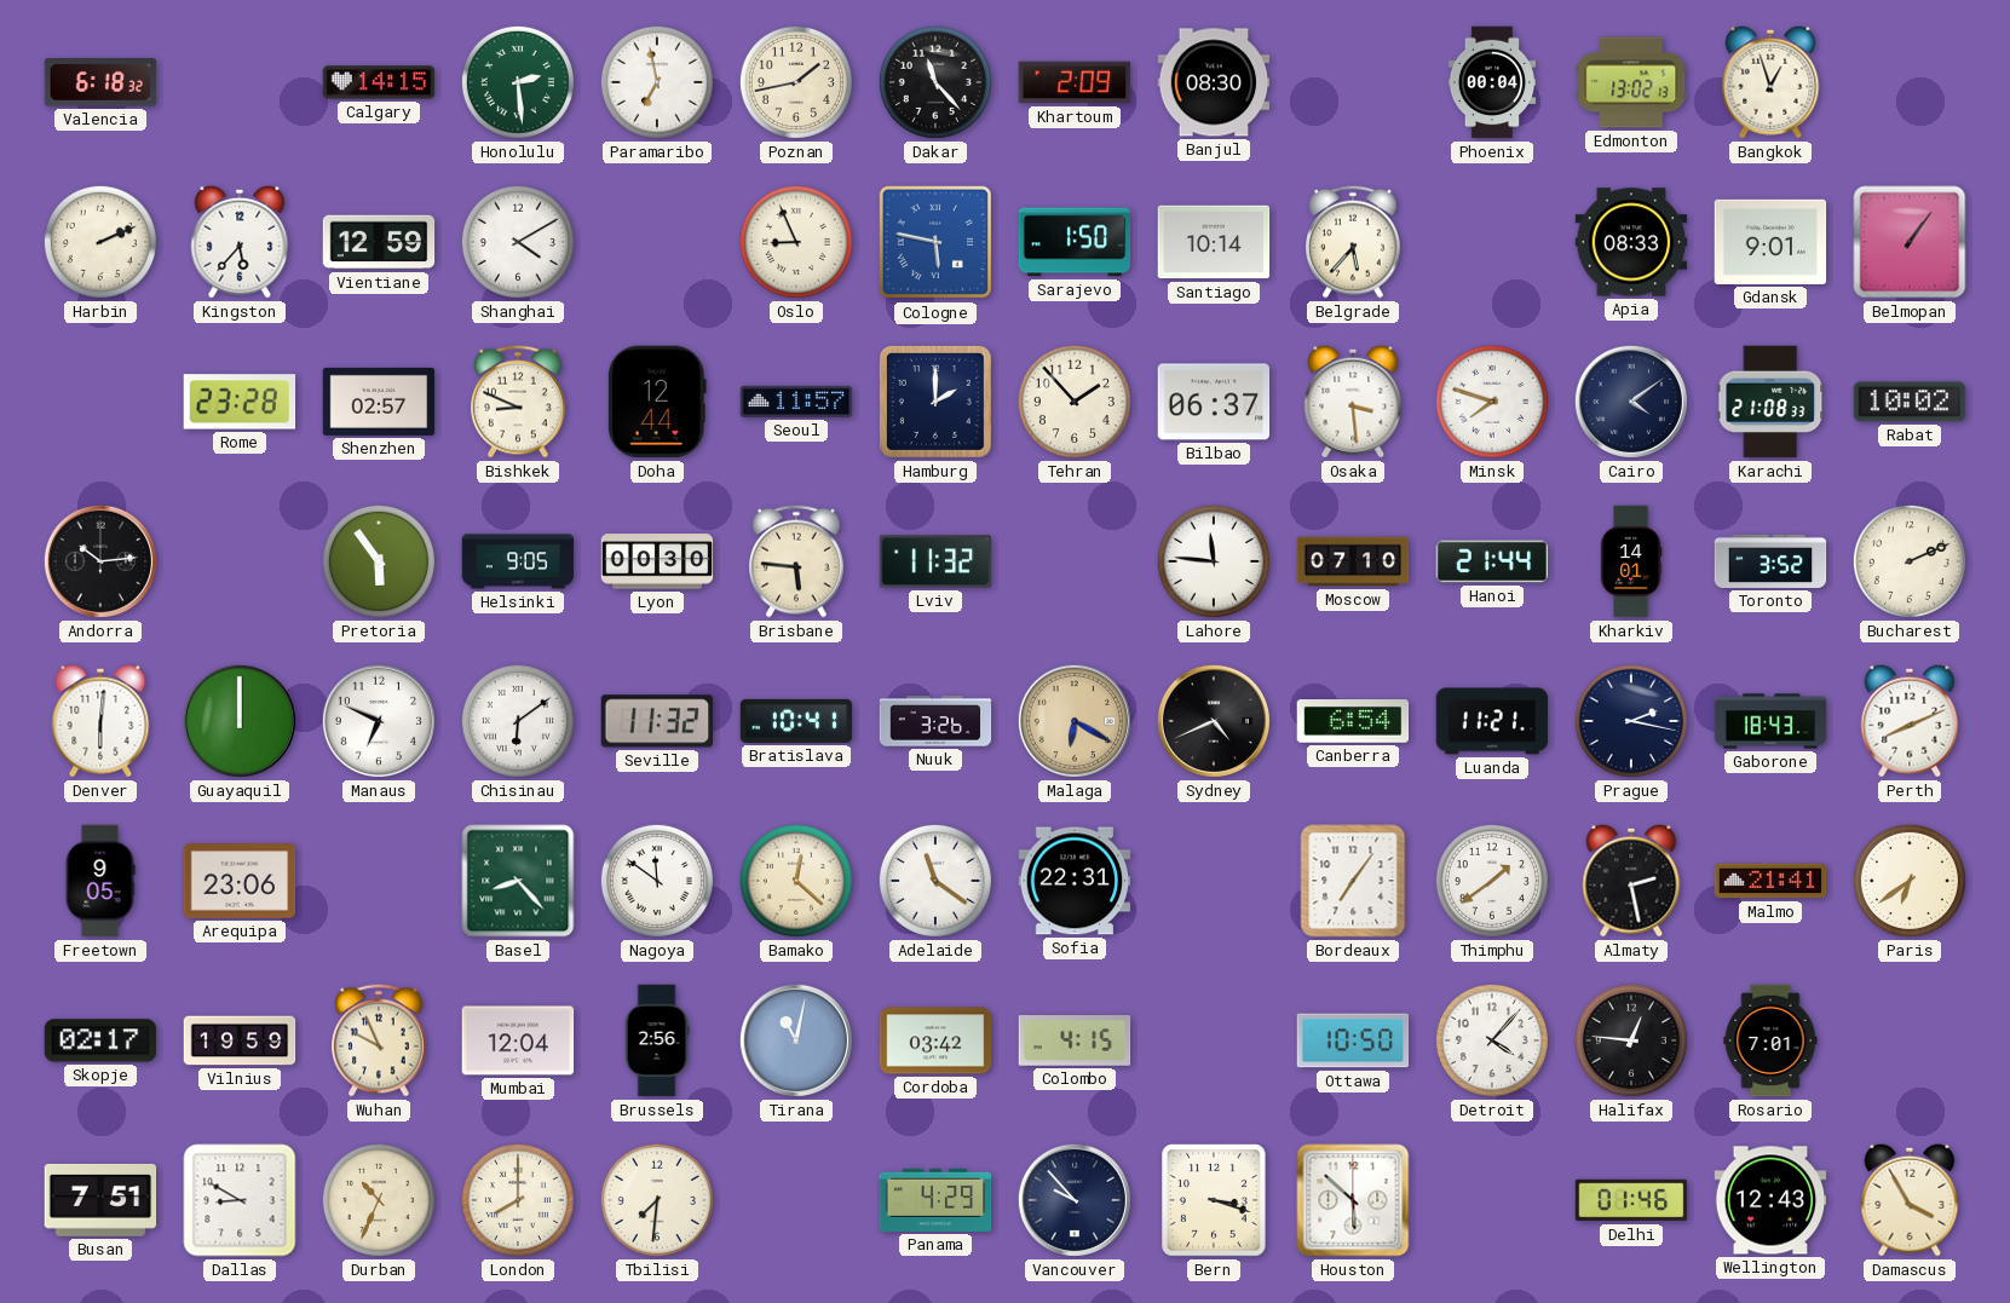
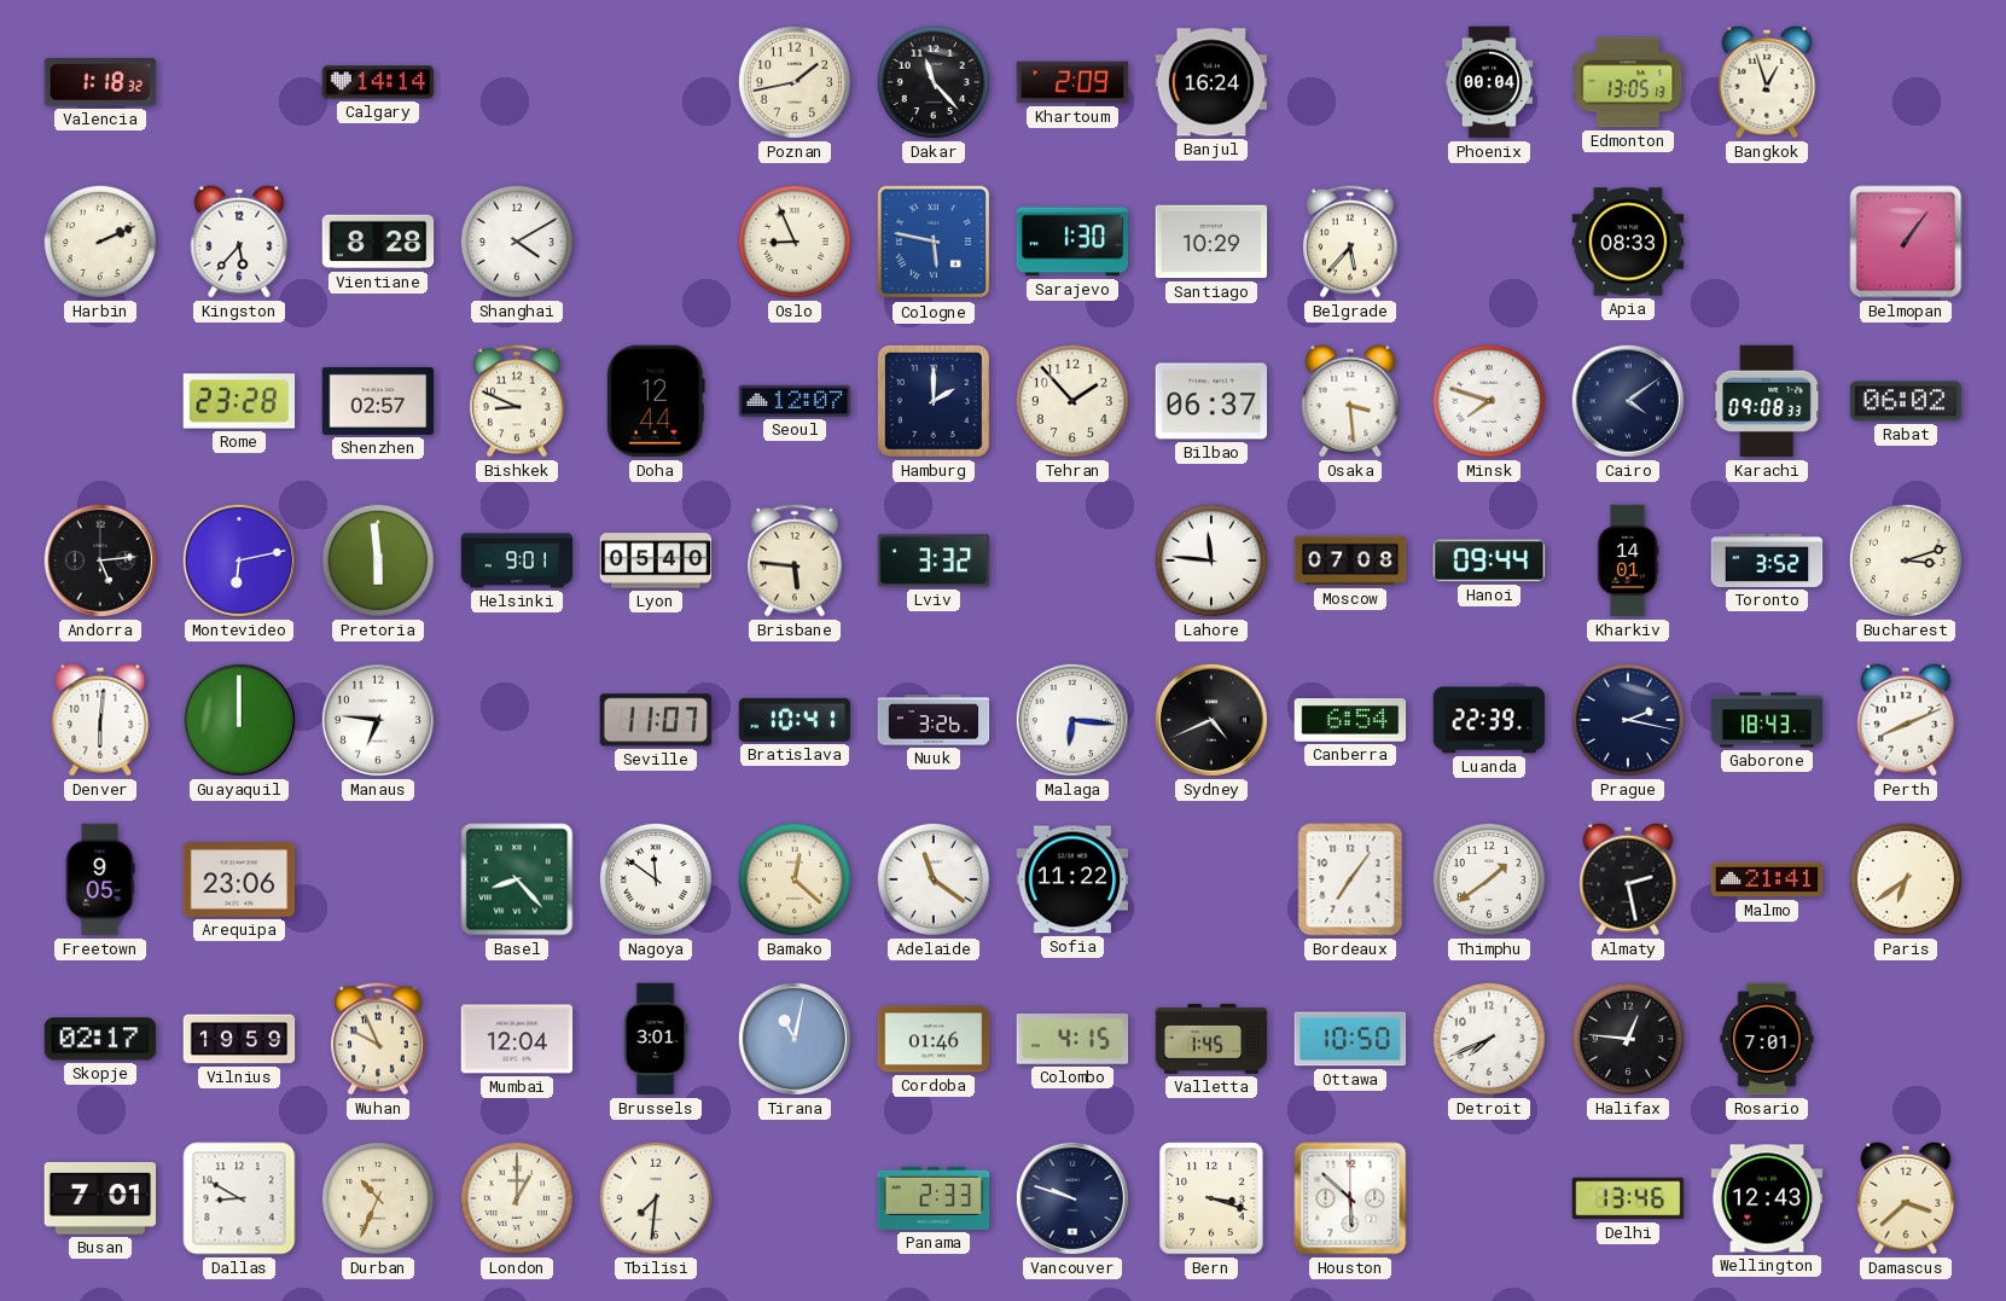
Valencia: 6:18 -> 1:18
Calgary: 14:15 -> 14:14
Honolulu: 2:29 -> none
Paramaribo: 6:58 -> none
Banjul: 08:30 -> 16:24
Edmonton: 13:02 -> 13:05
Vientiane: 12:59 -> 8:28
Sarajevo: 1:50 -> 1:30
Santiago: 10:14 -> 10:29
Gdansk: 9:01 -> none
Seoul: 11:57 -> 12:07
Karachi: 21:08 -> 09:08
Rabat: 10:02 -> 06:02
Andorra: 10:14 -> 5:14
Montevideo: none -> 6:13
Pretoria: 5:54 -> 5:59
Helsinki: 9:05 -> 9:01
Lyon: 00:30 -> 05:40
Lviv: 11:32 -> 3:32
Moscow: 07:10 -> 07:08
Hanoi: 21:44 -> 09:44
Bucharest: 2:11 -> 3:12
Manaus: 6:49 -> 6:46
Chisinau: 6:09 -> none
Seville: 11:32 -> 11:07
Malaga: 6:20 -> 6:16
Malaga dial: champagne -> white
Luanda: 11:21 -> 22:39
Sofia: 22:31 -> 11:22
Brussels: 2:56 -> 3:01
Cordoba: 03:42 -> 01:46
Valletta: none -> 1:45
Detroit: 4:07 -> 7:41
Busan: 7:51 -> 7:01
London: 8:00 -> 1:00
Panama: 4:29 -> 2:33
Vancouver: 9:53 -> 9:48
Delhi: 01:46 -> 13:46
Damascus: 3:55 -> 3:38
